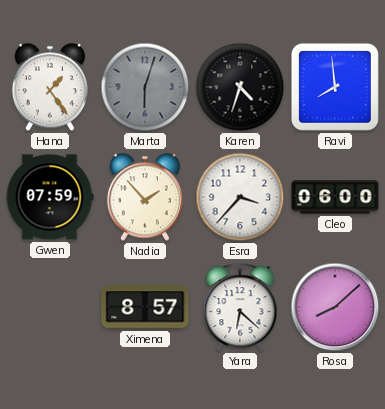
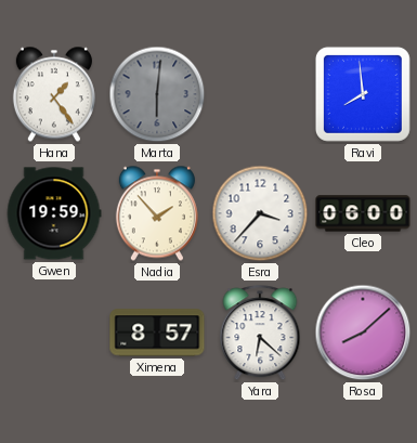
Marta: 6:03 -> 6:01
Karen: 4:33 -> none
Gwen: 07:59 -> 19:59
